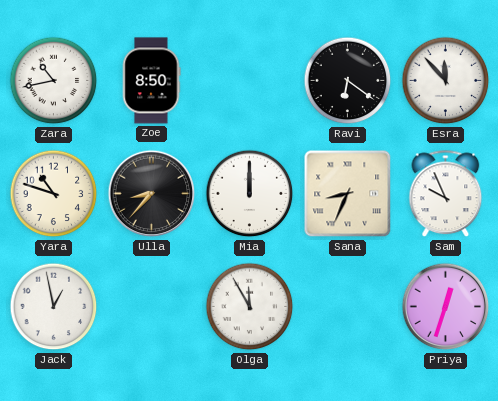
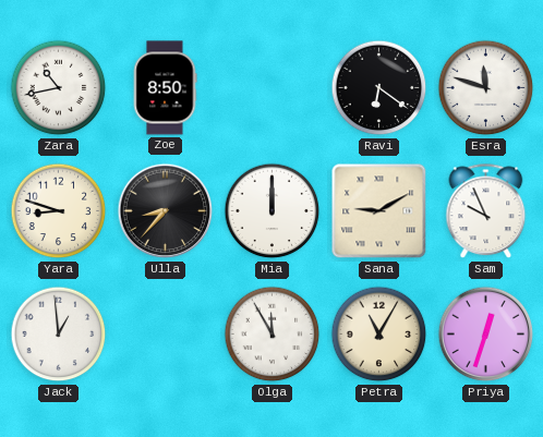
Esra: 11:53 -> 11:48
Yara: 10:48 -> 8:48
Sana: 8:34 -> 9:10
Jack: 12:58 -> 12:59
Petra: none -> 11:05
